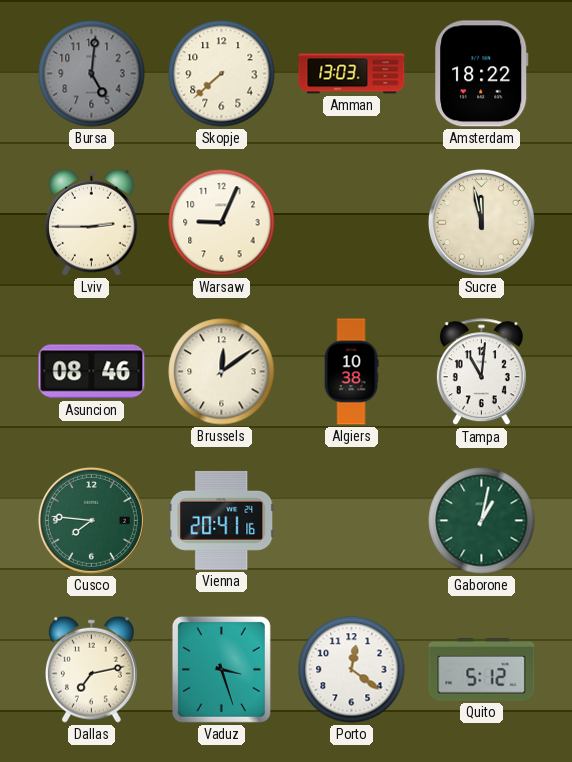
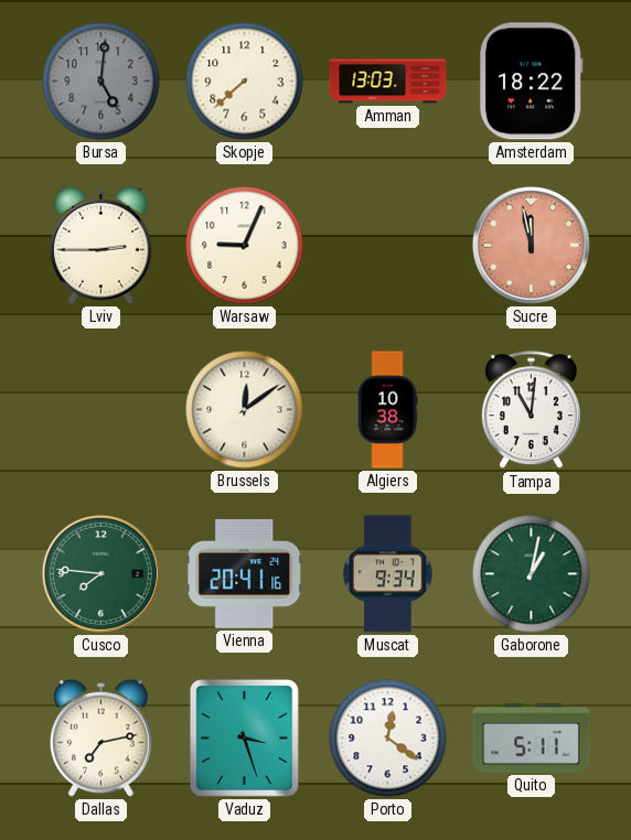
Sucre dial: cream -> salmon
Asuncion: 08:46 -> none
Muscat: none -> 9:34
Quito: 5:12 -> 5:11
